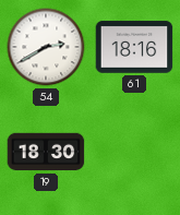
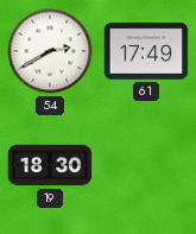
61: 18:16 -> 17:49
